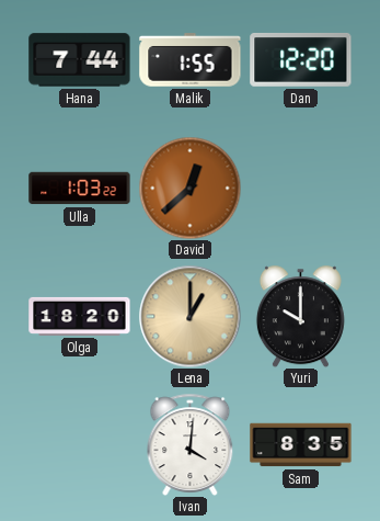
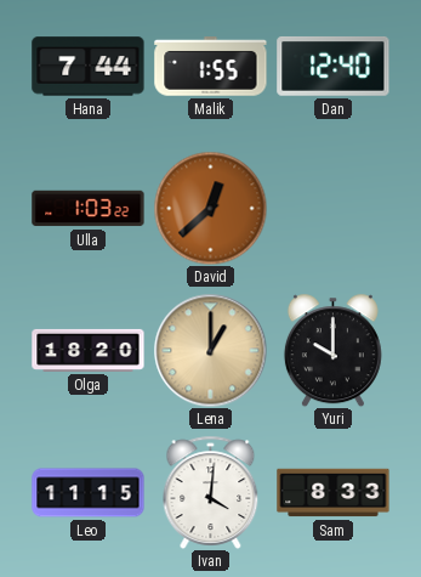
Dan: 12:20 -> 12:40
Leo: none -> 11:15
Sam: 8:35 -> 8:33
